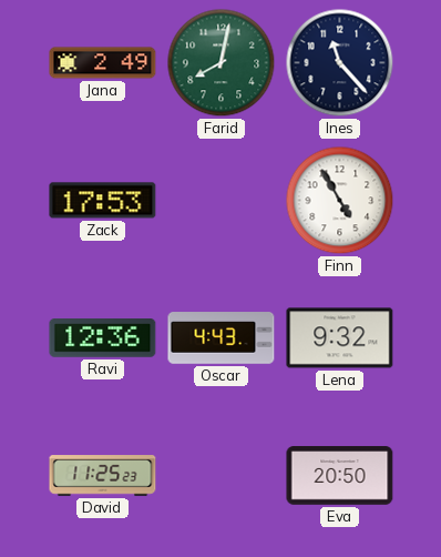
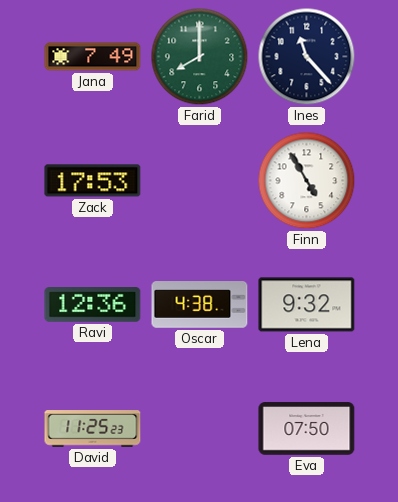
Jana: 2:49 -> 7:49
Farid: 8:02 -> 8:00
Oscar: 4:43 -> 4:38
Eva: 20:50 -> 07:50
